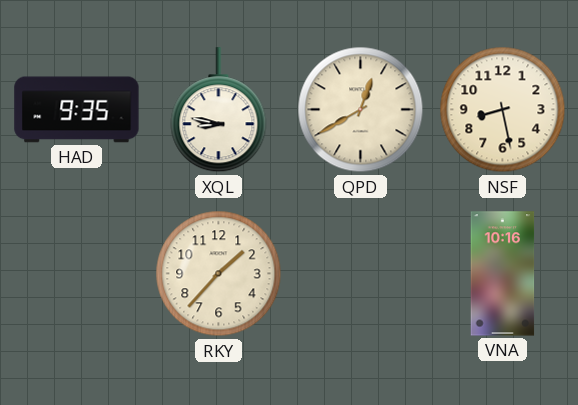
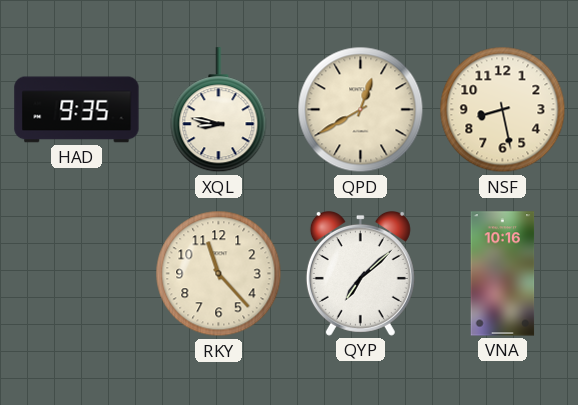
RKY: 1:37 -> 11:23
QYP: none -> 7:08
